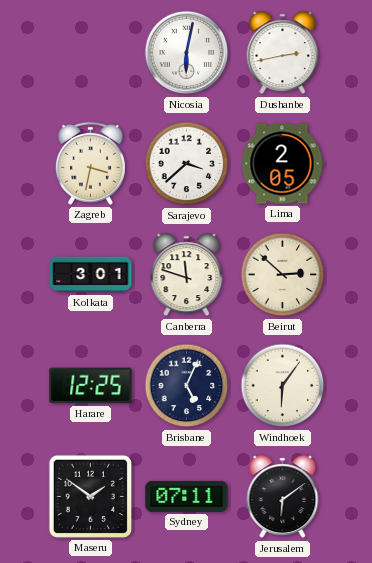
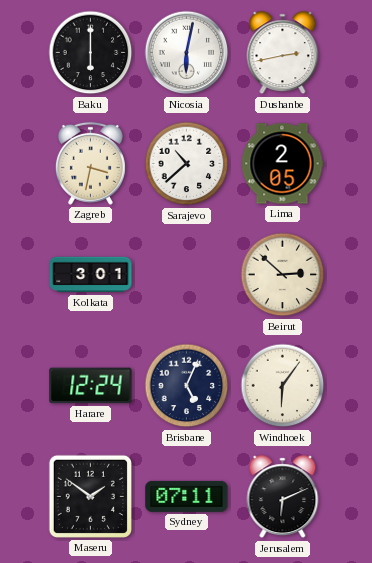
Baku: none -> 6:00
Sarajevo: 3:38 -> 10:38
Canberra: 11:48 -> none
Harare: 12:25 -> 12:24
Jerusalem: 6:09 -> 6:11
